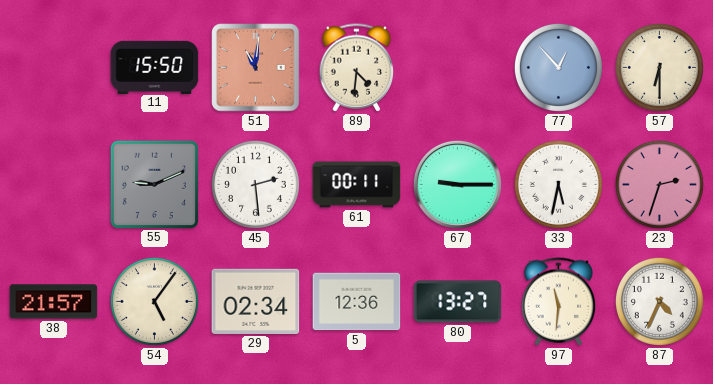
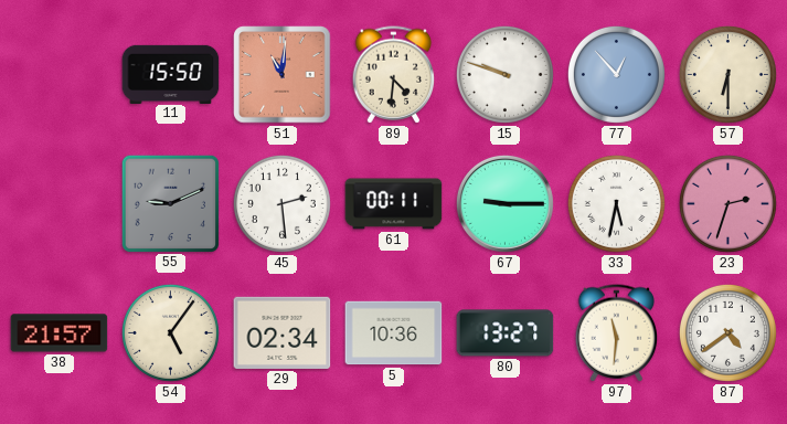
15: none -> 9:48
5: 12:36 -> 10:36
87: 4:34 -> 4:39
